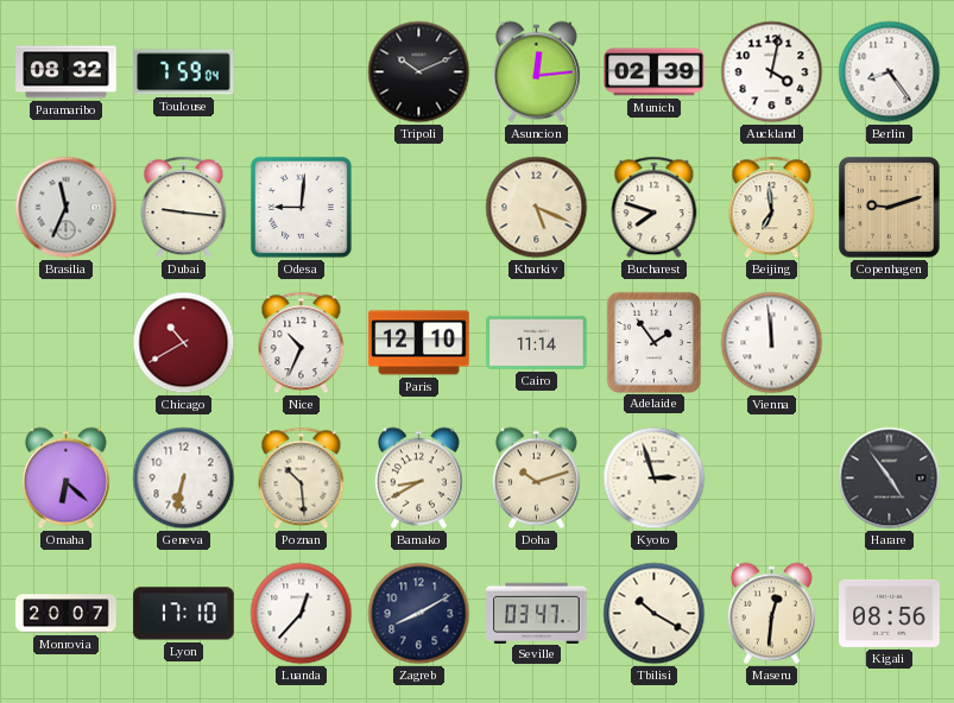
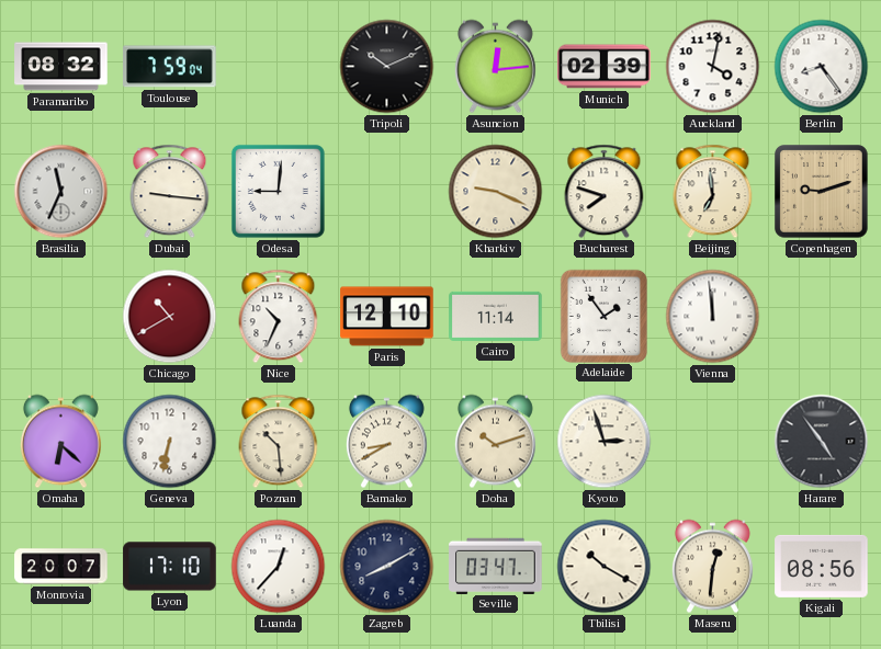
Kharkiv: 5:19 -> 9:19
